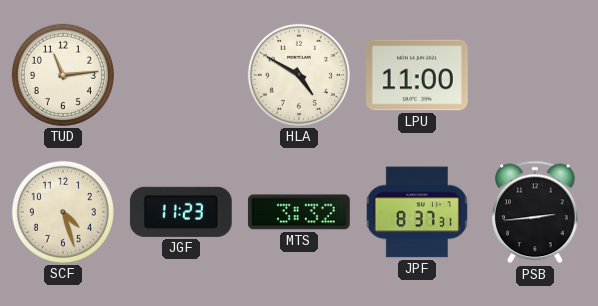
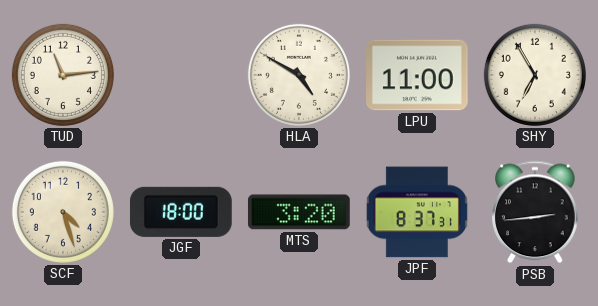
SHY: none -> 6:55
JGF: 11:23 -> 18:00
MTS: 3:32 -> 3:20
